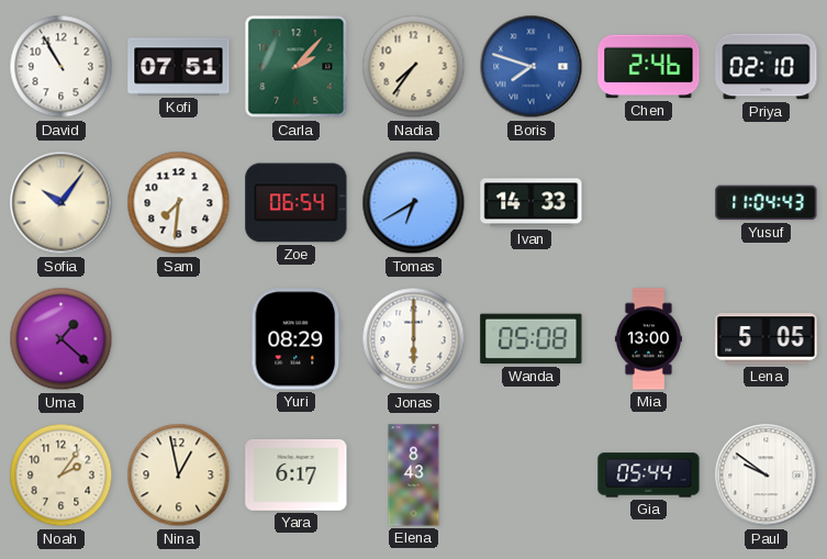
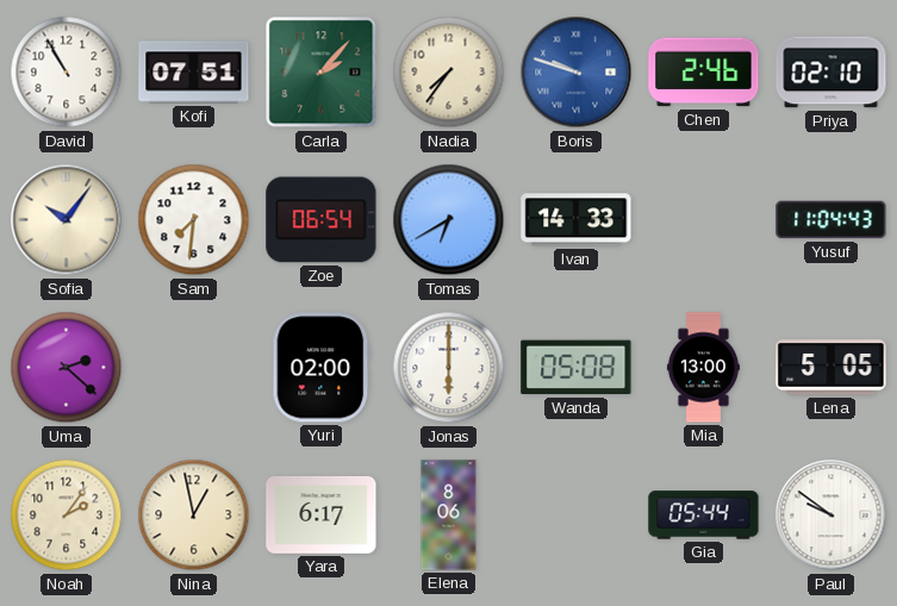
Boris: 7:48 -> 9:48
Uma: 1:22 -> 2:22
Yuri: 08:29 -> 02:00
Elena: 8:43 -> 8:06
